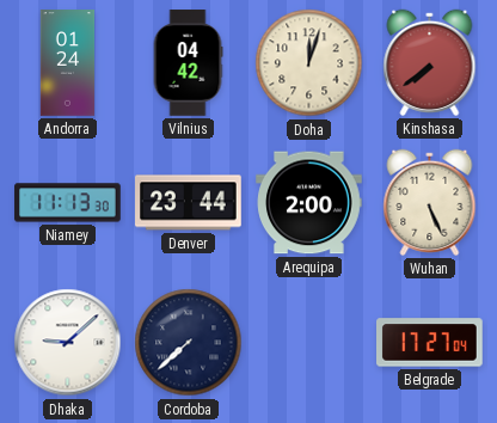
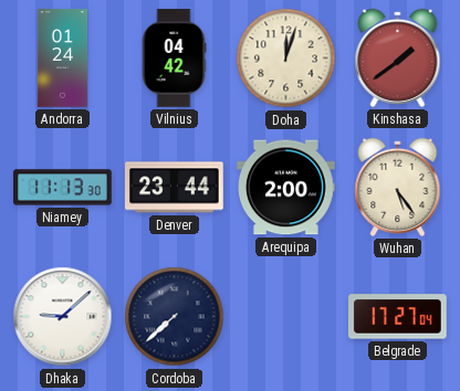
Kinshasa: 7:39 -> 1:39
Wuhan: 5:26 -> 5:24
